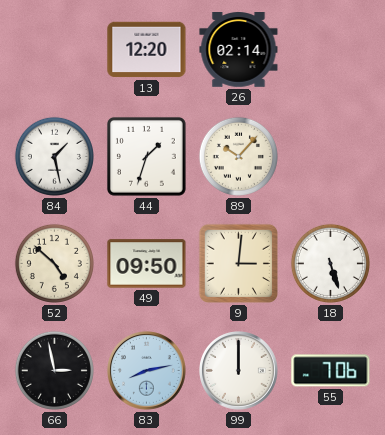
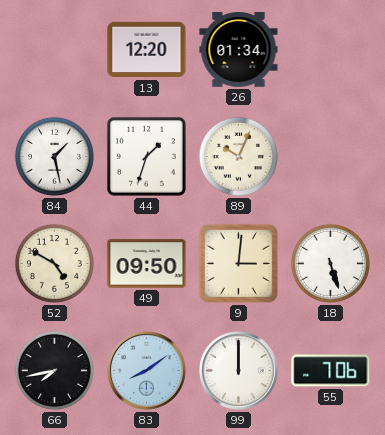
26: 02:14 -> 01:34
89: 10:07 -> 10:04
52: 4:52 -> 4:50
66: 2:58 -> 7:43
83: 8:13 -> 8:09
